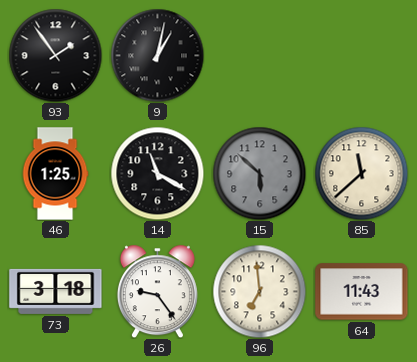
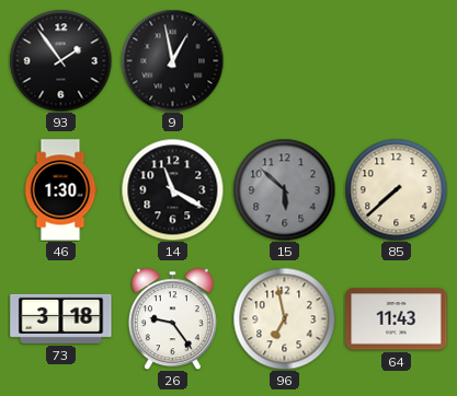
9: 1:02 -> 12:58
46: 1:25 -> 1:30
85: 11:38 -> 7:38
96: 6:59 -> 6:58
